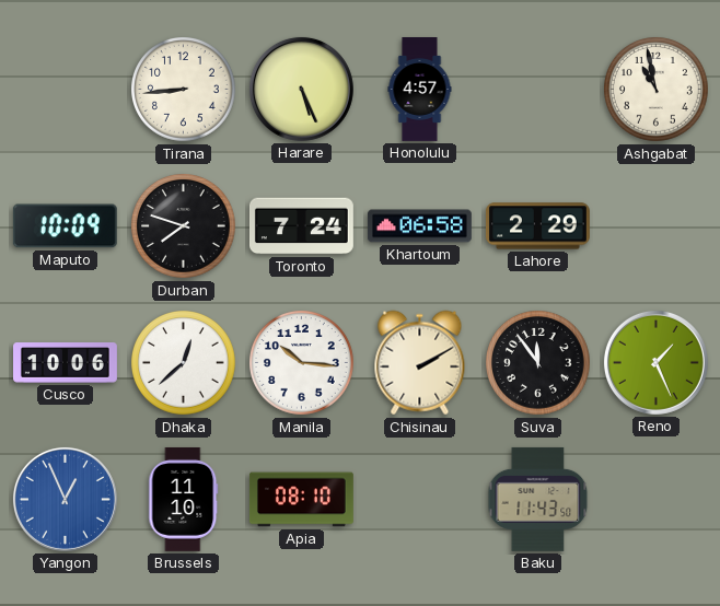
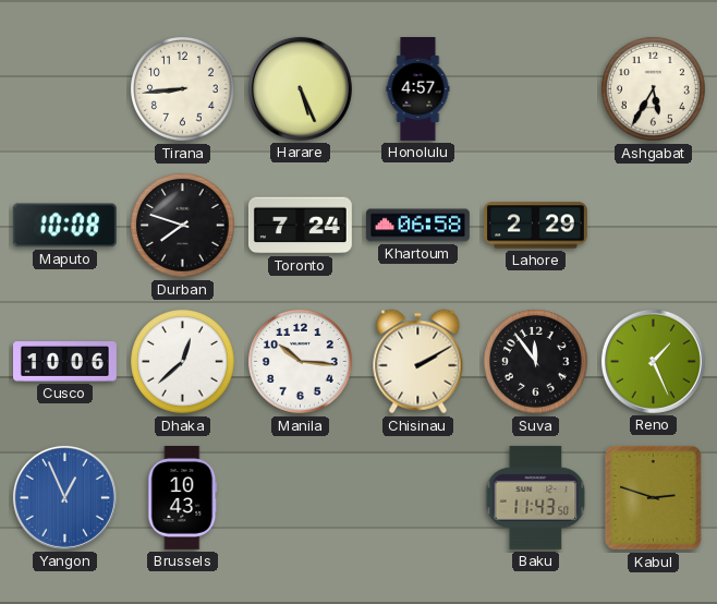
Ashgabat: 10:58 -> 5:35
Maputo: 10:09 -> 10:08
Brussels: 11:10 -> 10:43
Apia: 08:10 -> none
Kabul: none -> 2:48
